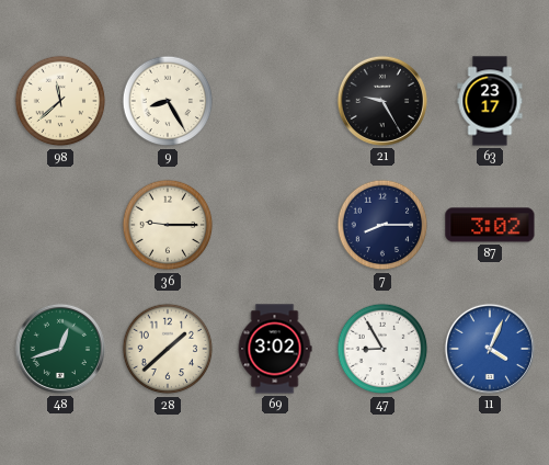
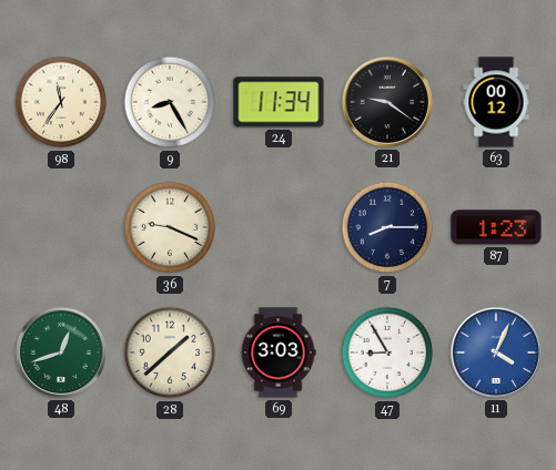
98: 11:38 -> 11:36
24: none -> 11:34
21: 9:25 -> 9:21
63: 23:17 -> 00:12
36: 9:15 -> 9:19
87: 3:02 -> 1:23
69: 3:02 -> 3:03
